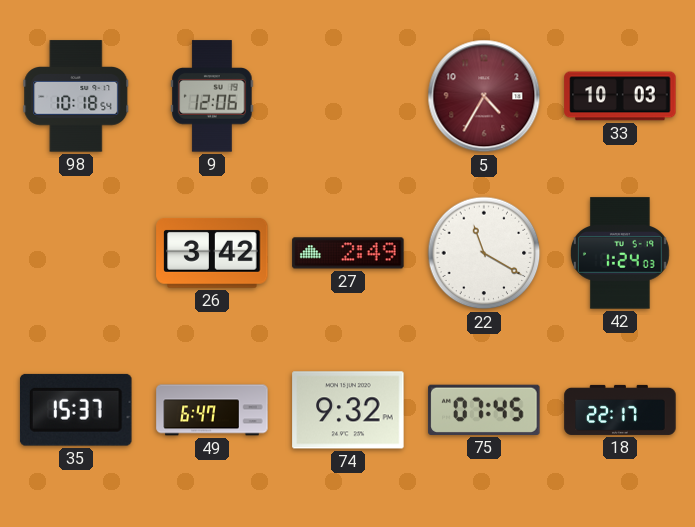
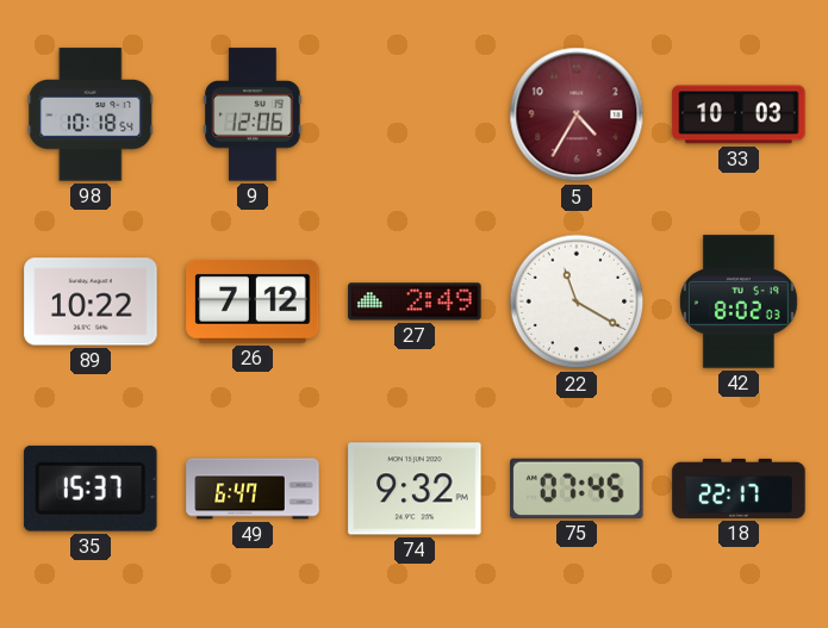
89: none -> 10:22
26: 3:42 -> 7:12
42: 1:24 -> 8:02
